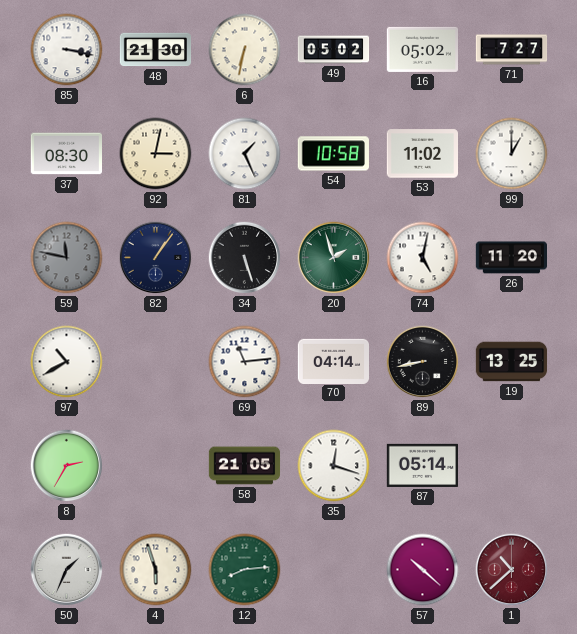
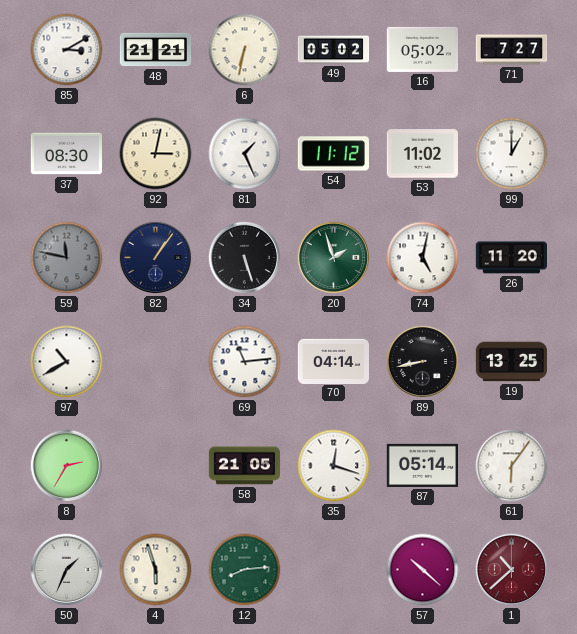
85: 3:17 -> 3:10
48: 21:30 -> 21:21
54: 10:58 -> 11:12
61: none -> 6:06
